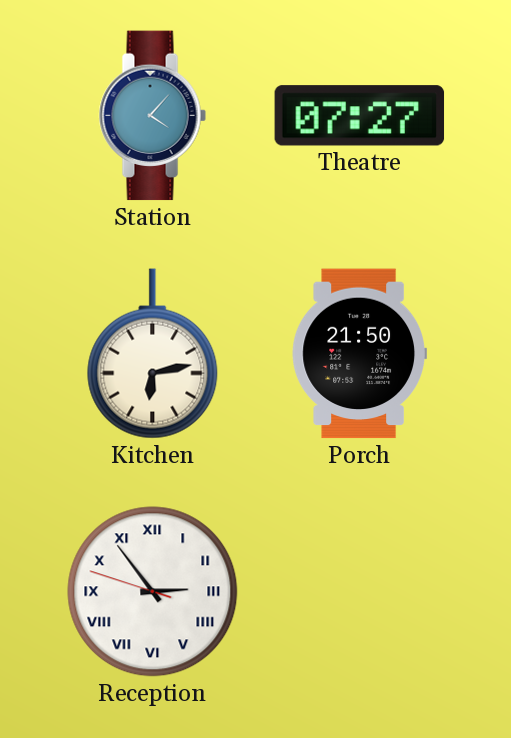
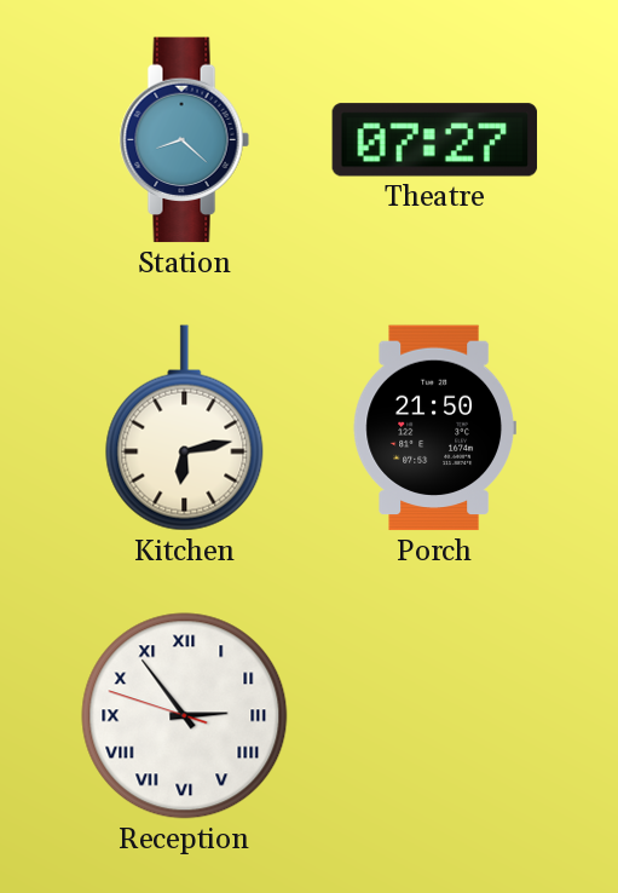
Station: 4:07 -> 8:22
